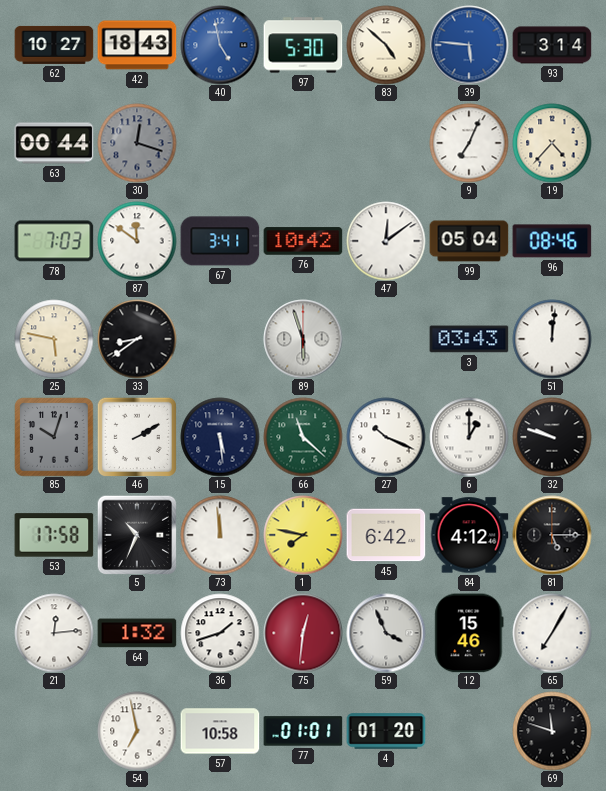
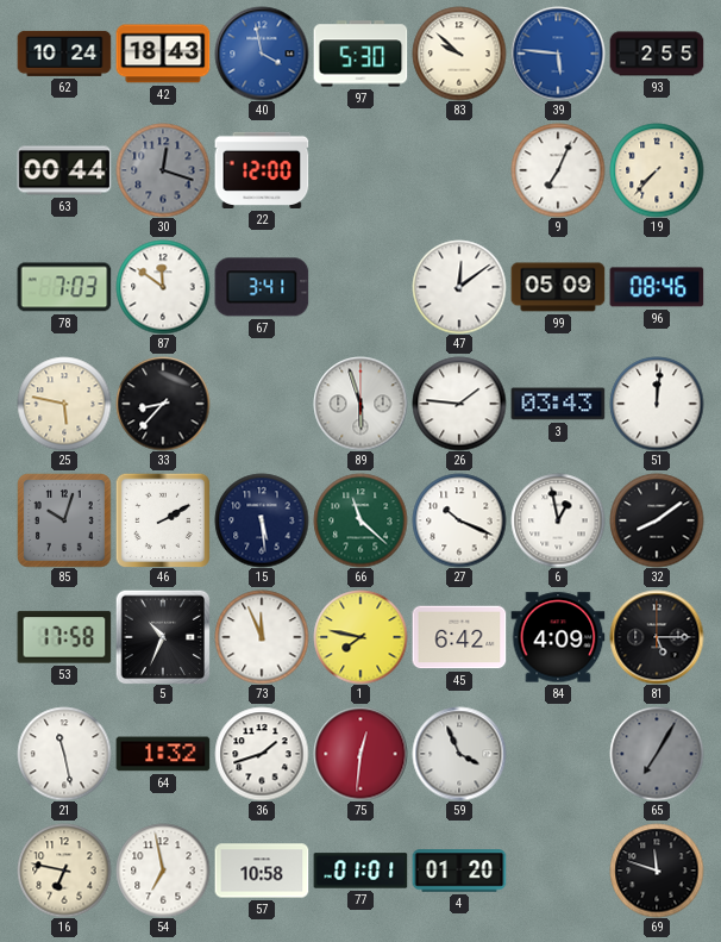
62: 10:27 -> 10:24
40: 4:58 -> 3:58
83: 4:52 -> 9:52
93: 3:14 -> 2:55
22: none -> 12:00
19: 4:37 -> 7:37
76: 10:42 -> none
99: 05:04 -> 05:09
33: 8:39 -> 8:37
26: none -> 1:46
6: 1:00 -> 12:58
32: 9:48 -> 8:09
73: 11:59 -> 11:56
84: 4:12 -> 4:09
21: 12:14 -> 11:28
12: 15:46 -> none
65 dial: white -> grey
16: none -> 6:47
